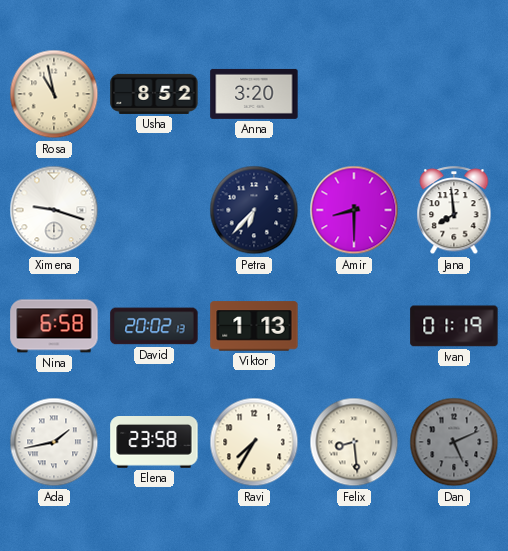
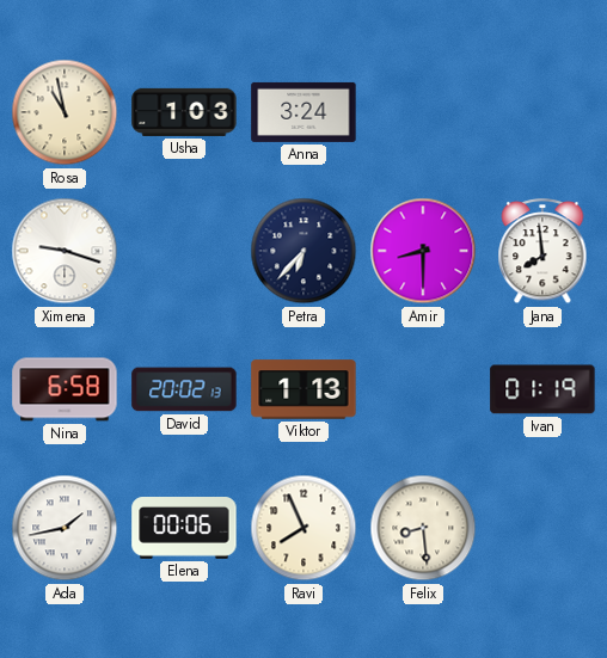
Usha: 8:52 -> 1:03
Anna: 3:20 -> 3:24
Elena: 23:58 -> 00:06
Ravi: 7:35 -> 7:56
Dan: 5:11 -> none
